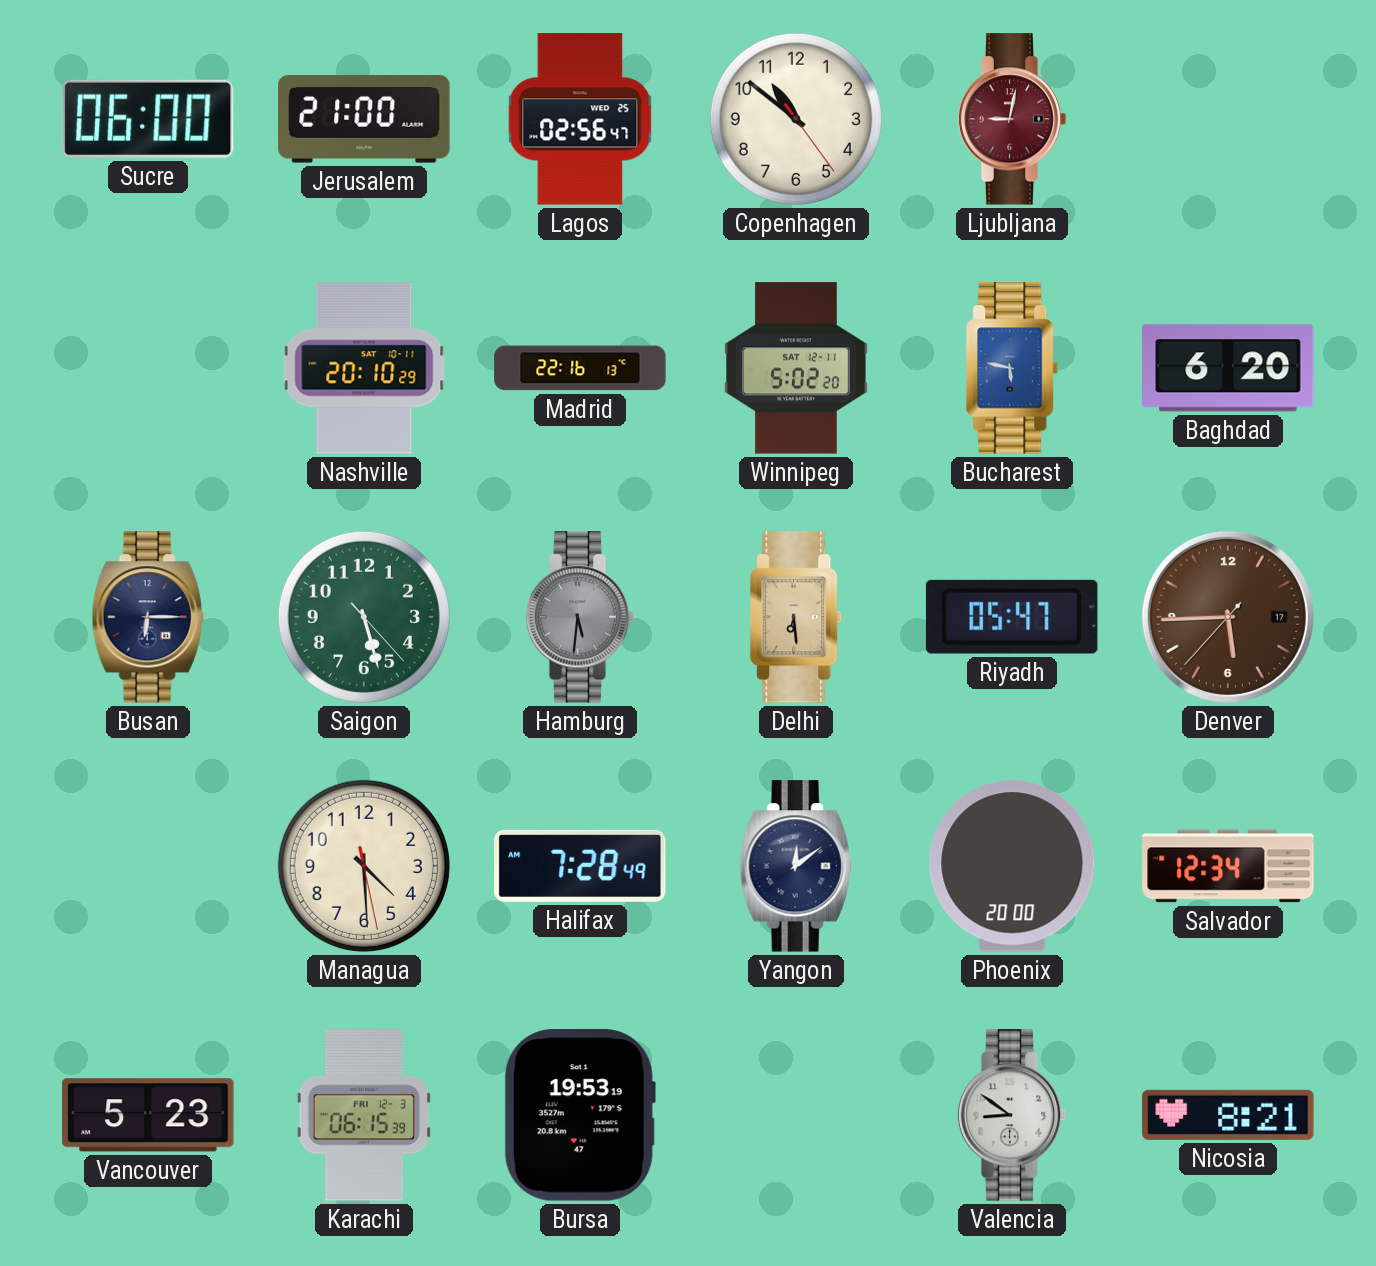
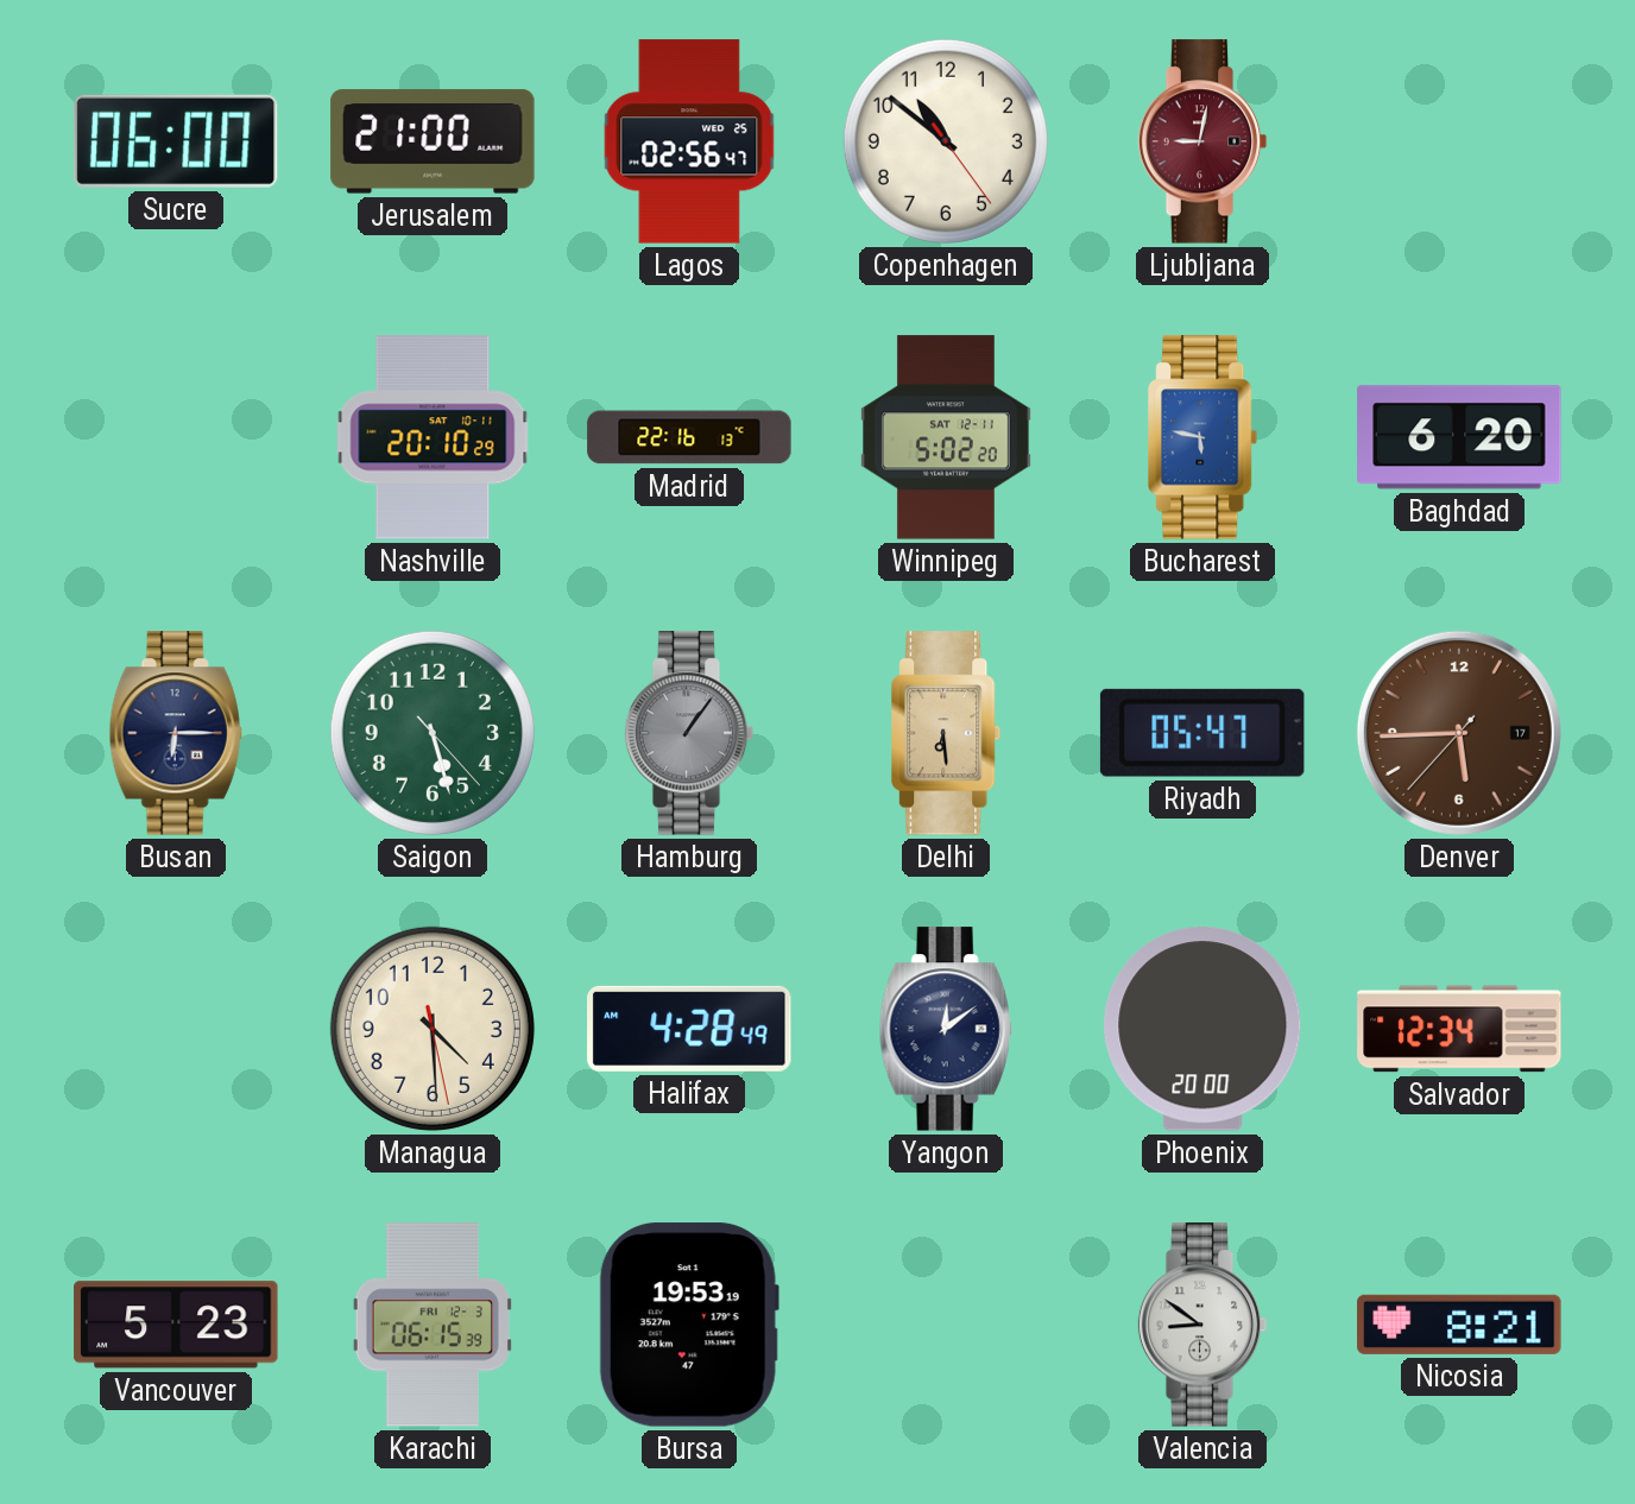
Hamburg: 5:31 -> 1:06
Halifax: 7:28 -> 4:28
